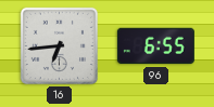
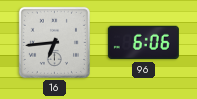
96: 6:55 -> 6:06
